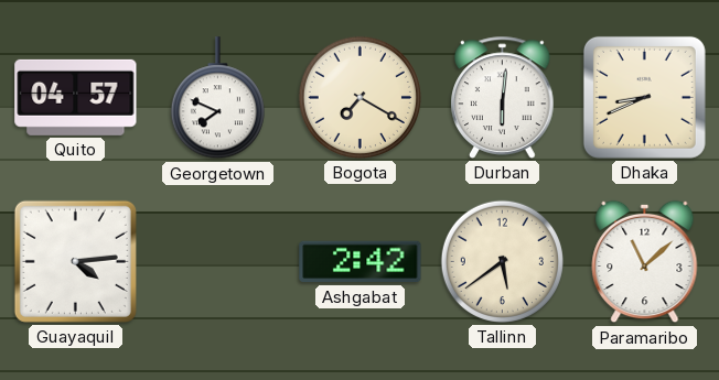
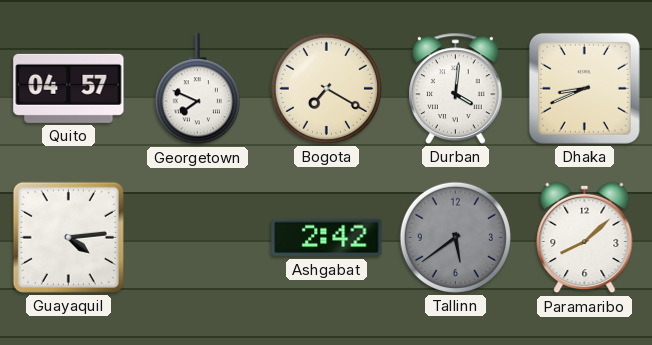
Durban: 6:01 -> 4:01
Tallinn dial: cream -> grey
Paramaribo: 11:08 -> 8:08
